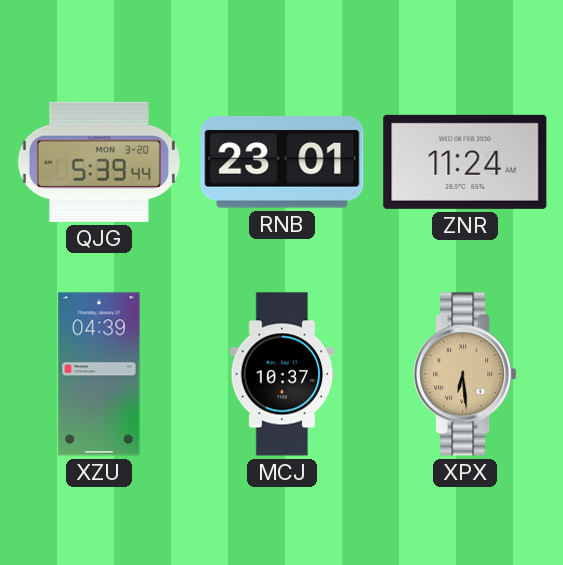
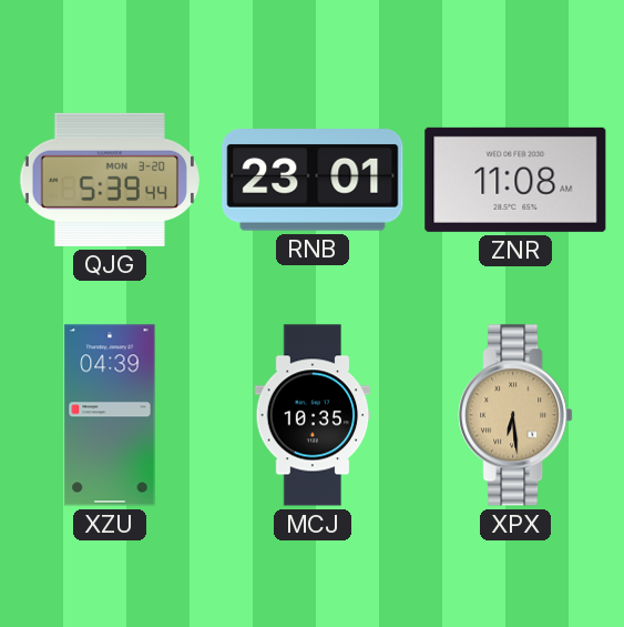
ZNR: 11:24 -> 11:08
MCJ: 10:37 -> 10:35
